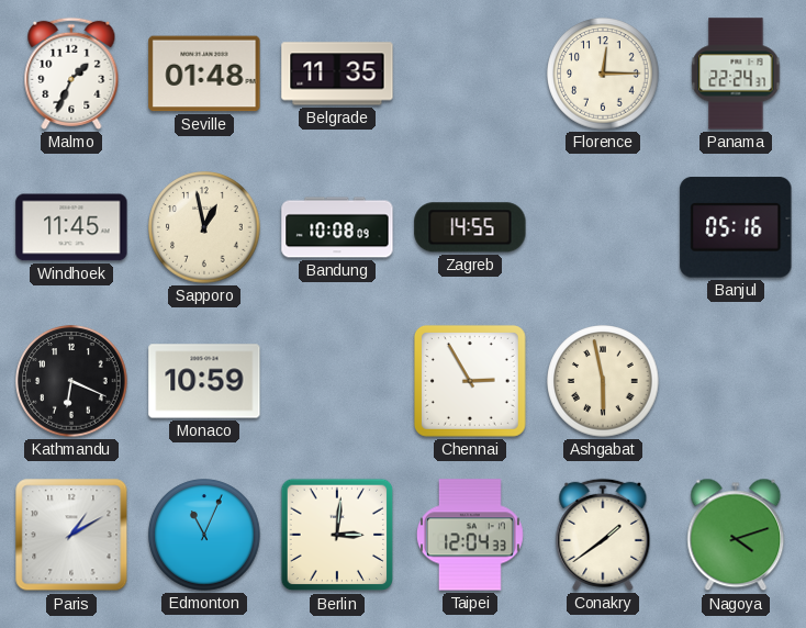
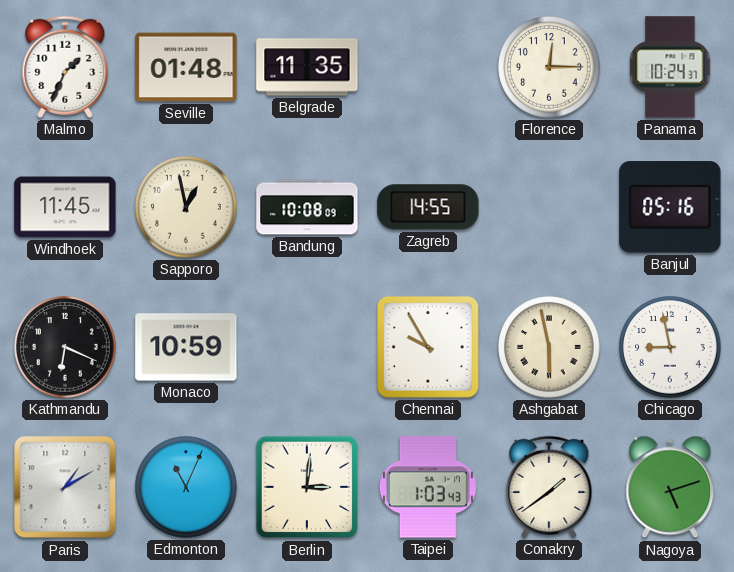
Panama: 22:24 -> 10:24
Chennai: 2:55 -> 9:55
Chicago: none -> 8:58
Taipei: 12:04 -> 1:03
Nagoya: 4:12 -> 5:12
